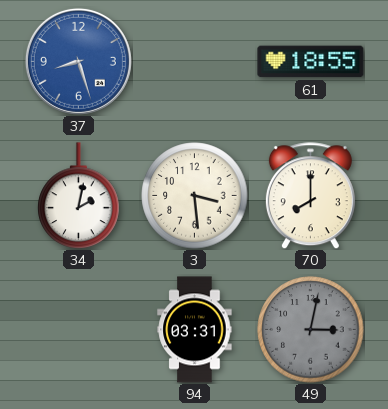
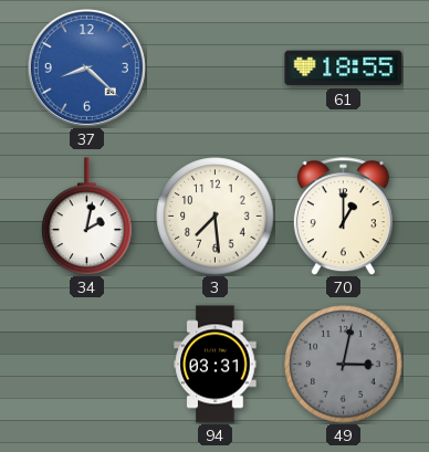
37: 8:27 -> 8:22
3: 3:29 -> 7:29
70: 8:00 -> 1:00
